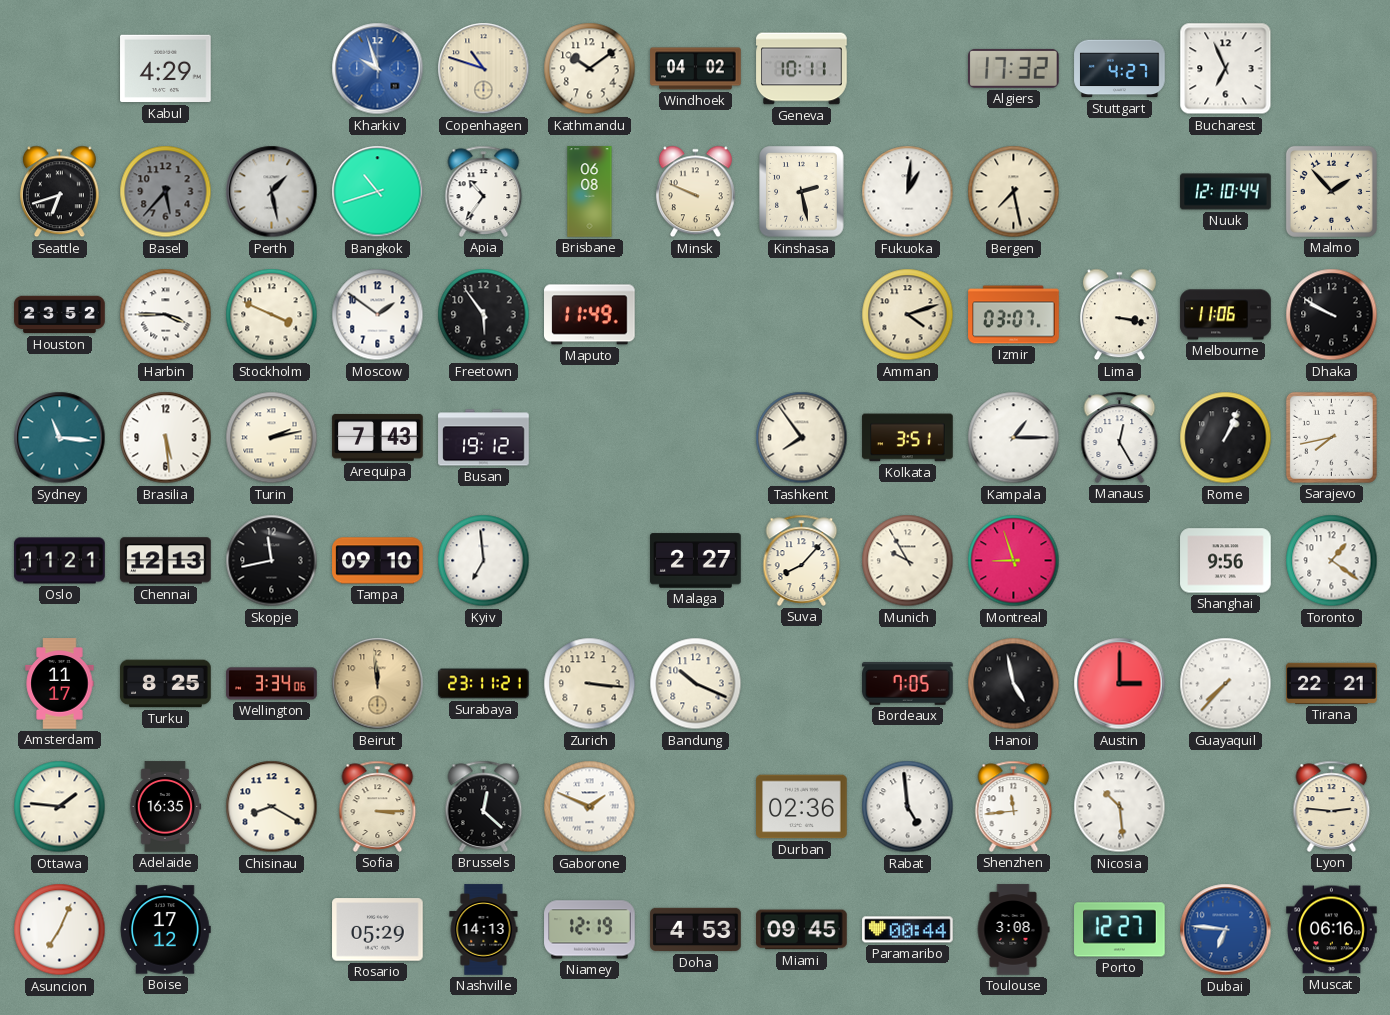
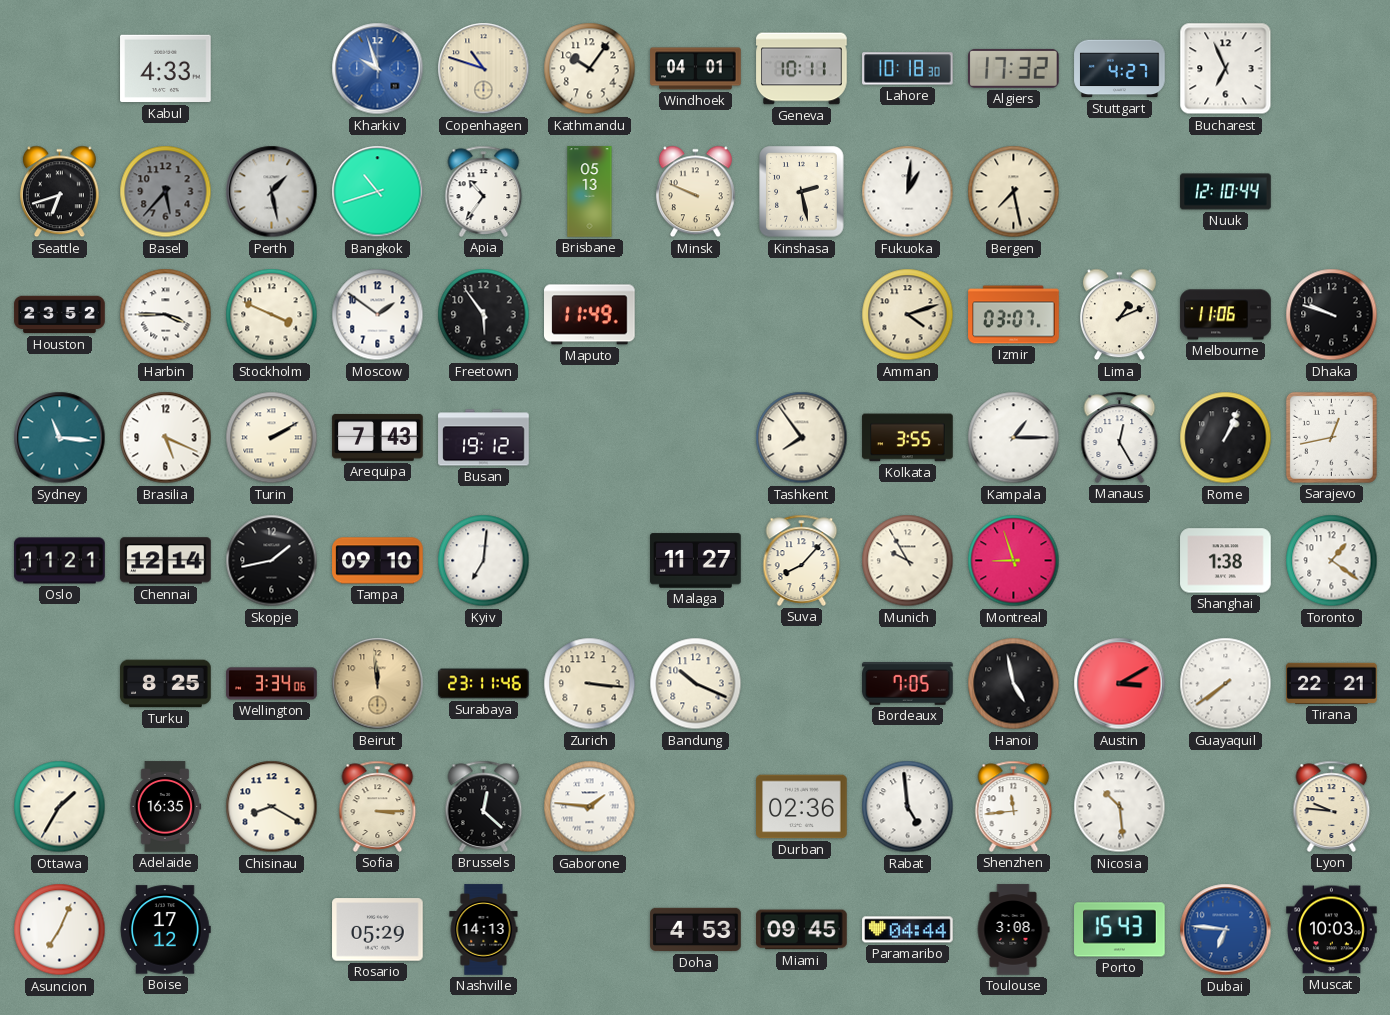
Kabul: 4:29 -> 4:33
Kathmandu: 10:09 -> 10:06
Windhoek: 04:02 -> 04:01
Lahore: none -> 10:18
Brisbane: 06:08 -> 05:13
Malmo: 1:53 -> none
Lima: 3:17 -> 1:11
Dhaka: 9:50 -> 9:48
Brasilia: 5:29 -> 5:19
Turin: 2:13 -> 2:10
Kolkata: 3:51 -> 3:55
Sarajevo: 7:43 -> 12:43
Chennai: 12:13 -> 12:14
Skopje: 11:43 -> 1:43
Kyiv: 6:59 -> 7:01
Malaga: 2:27 -> 11:27
Shanghai: 9:56 -> 1:38
Amsterdam: 11:17 -> none
Surabaya: 23:11:21 -> 23:11:46
Austin: 3:00 -> 3:10
Guayaquil: 7:37 -> 7:39
Ottawa: 1:46 -> 1:35
Gaborone: 1:49 -> 1:46
Lyon: 2:46 -> 9:46
Niamey: 12:19 -> none
Paramaribo: 00:44 -> 04:44
Porto: 12:27 -> 15:43
Muscat: 06:16 -> 10:03
